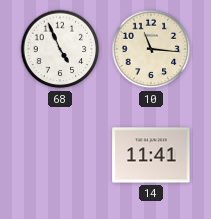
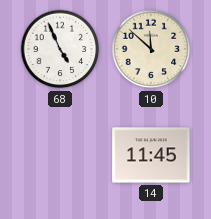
10: 11:16 -> 11:52
14: 11:41 -> 11:45
